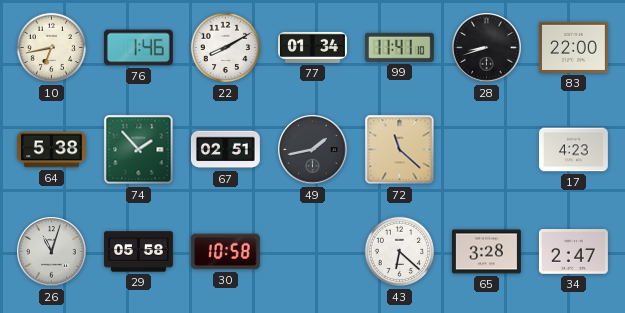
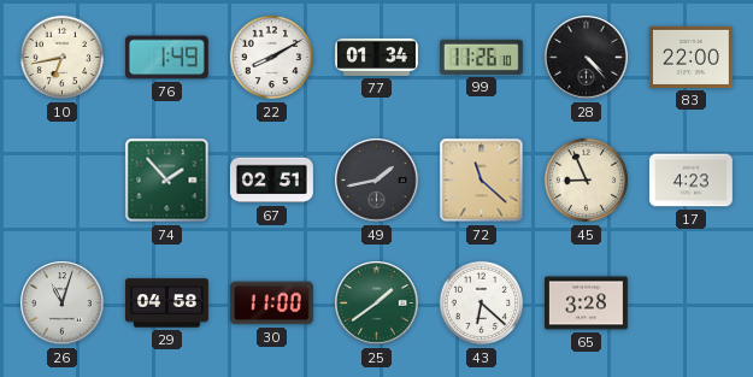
76: 1:46 -> 1:49
99: 11:41 -> 11:26
28: 8:42 -> 4:23
64: 5:38 -> none
45: none -> 8:56
29: 05:58 -> 04:58
30: 10:58 -> 11:00
25: none -> 1:39
34: 2:47 -> none
